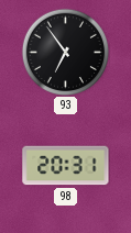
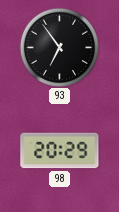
98: 20:31 -> 20:29
